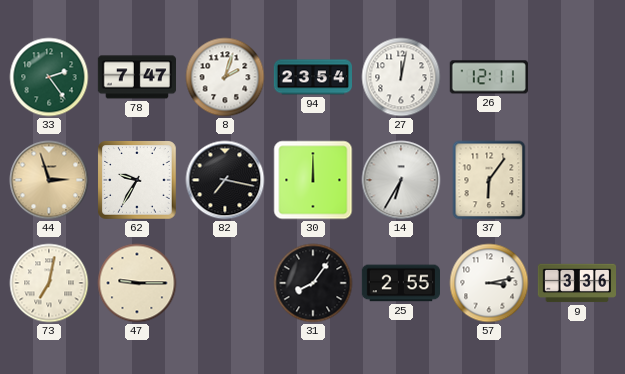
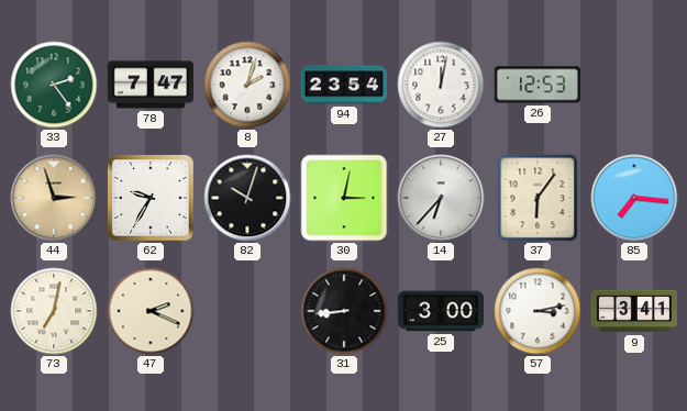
26: 12:11 -> 12:53
82: 7:17 -> 10:03
30: 12:00 -> 3:02
14: 6:35 -> 6:37
85: none -> 7:16
47: 9:15 -> 2:19
31: 8:06 -> 8:44
25: 2:55 -> 3:00
9: 3:36 -> 3:41
